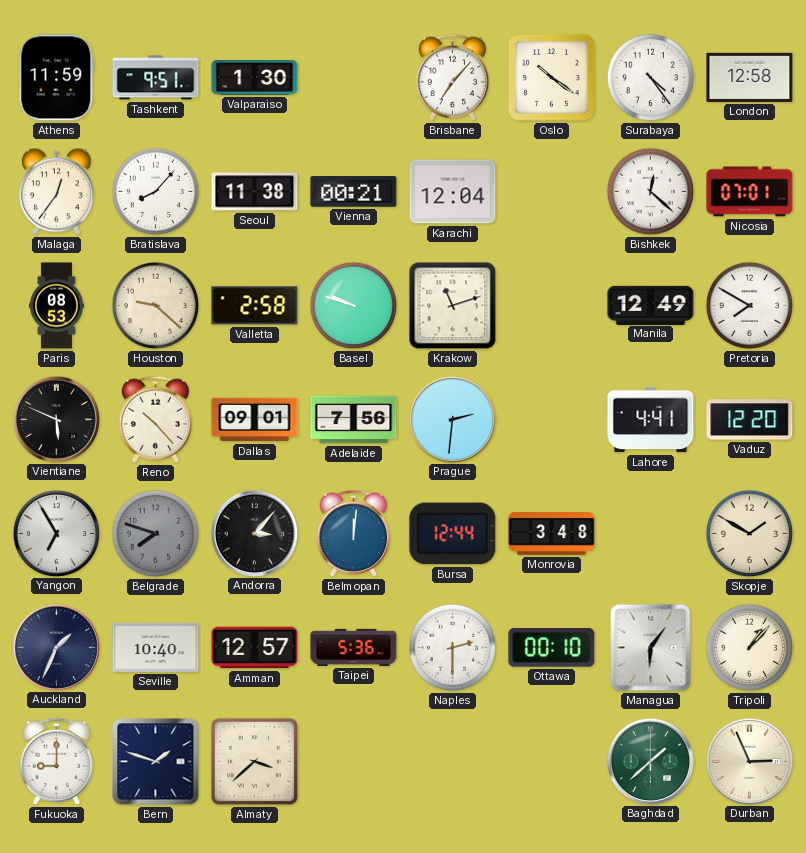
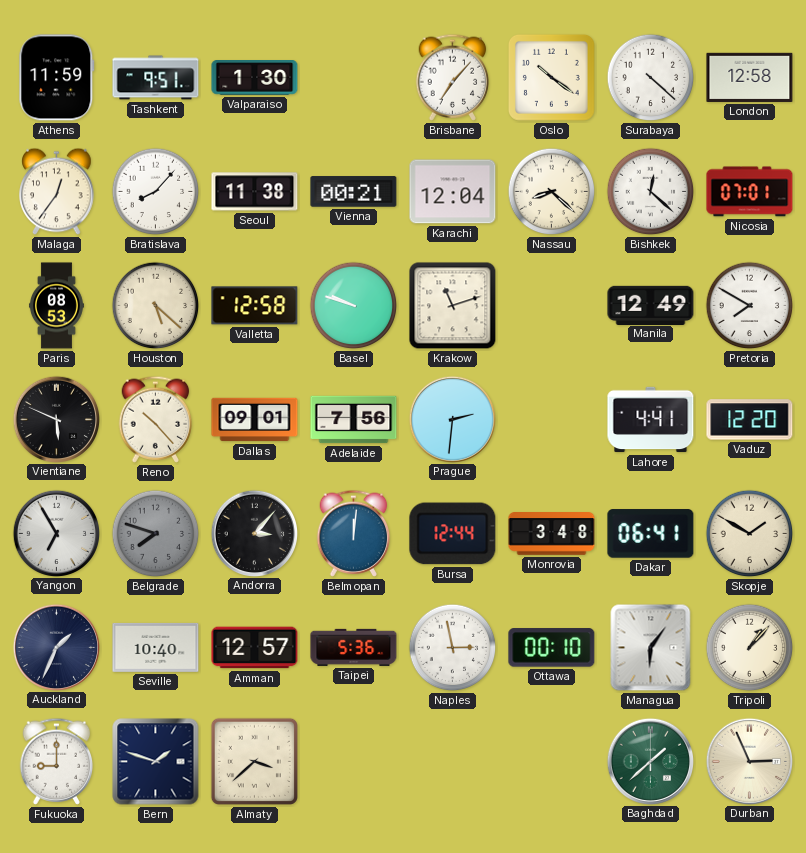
Surabaya: 4:24 -> 4:22
Nassau: none -> 8:22
Houston: 9:22 -> 5:22
Valletta: 2:58 -> 12:58
Dakar: none -> 06:41
Naples: 2:30 -> 2:58
